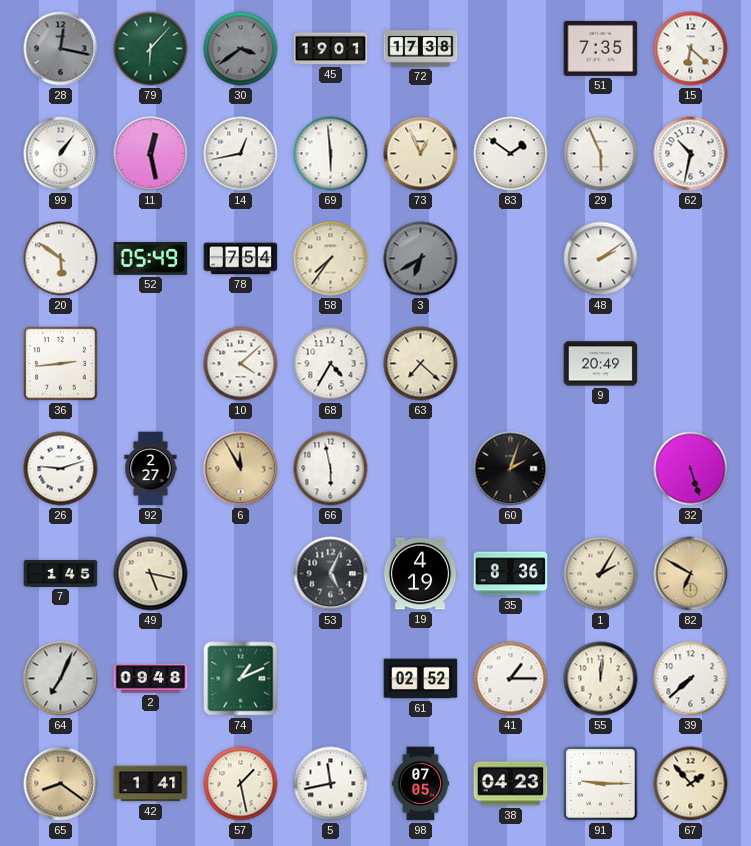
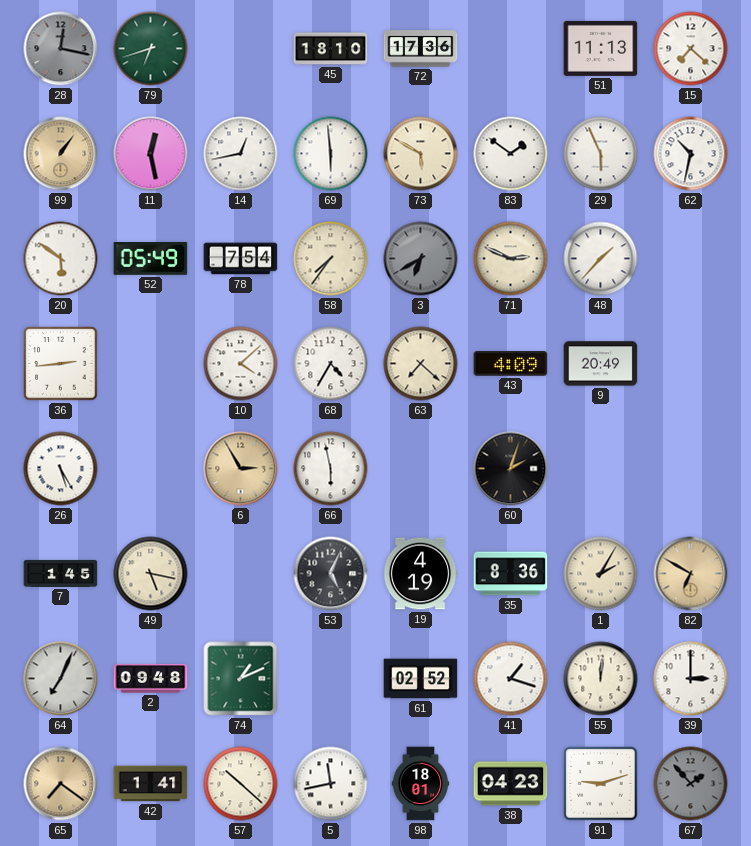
79: 6:07 -> 6:42
30: 3:39 -> none
45: 19:01 -> 18:10
72: 17:38 -> 17:36
51: 7:35 -> 11:13
15: 6:22 -> 7:22
99 dial: white -> champagne
73: 12:56 -> 5:50
71: none -> 2:49
48: 2:09 -> 1:37
43: none -> 4:09
26: 9:12 -> 5:25
92: 2:27 -> none
6: 11:55 -> 2:55
32: 5:27 -> none
41: 1:15 -> 1:18
39: 7:38 -> 3:00
65: 8:21 -> 7:21
57: 1:28 -> 10:22
98: 07:05 -> 18:01
91: 9:15 -> 9:12
67 dial: cream -> grey
